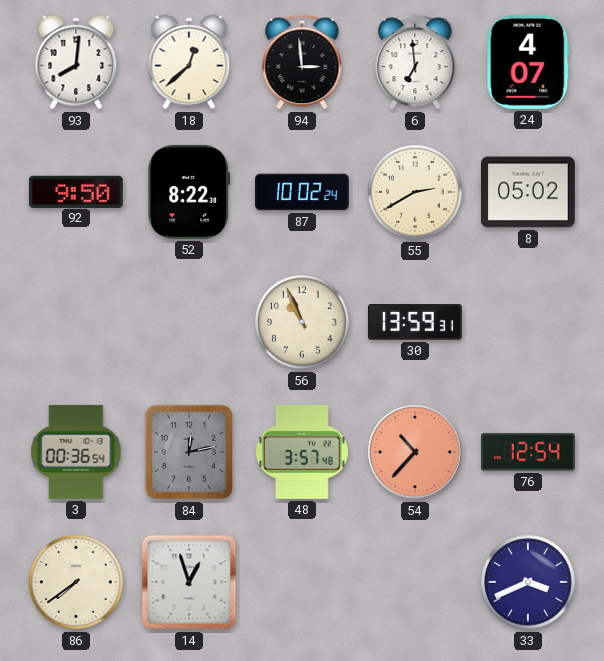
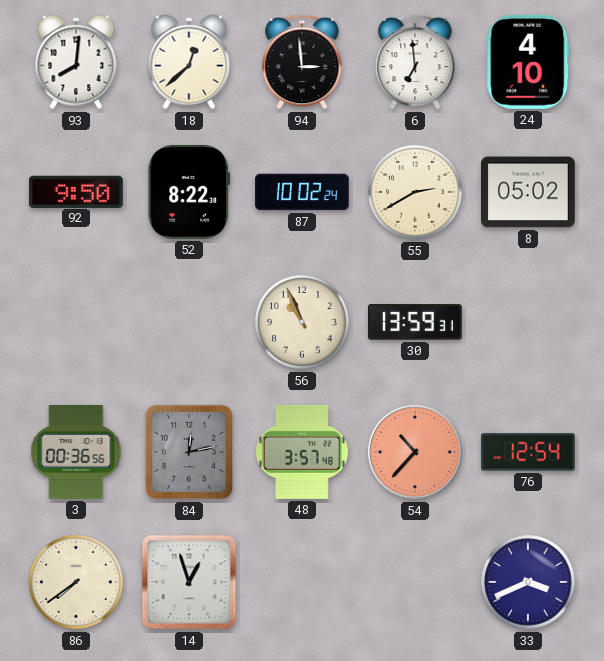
24: 4:07 -> 4:10
3: 00:36:54 -> 00:36:56
